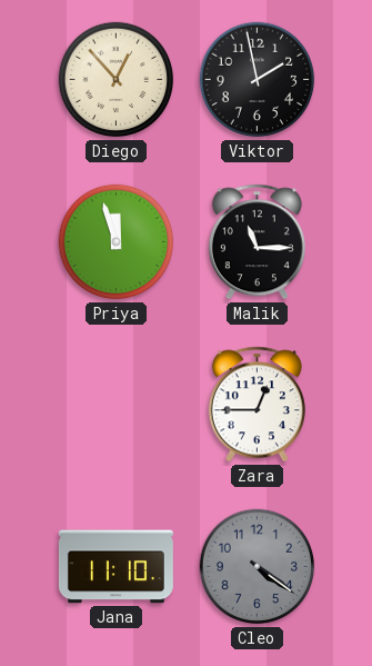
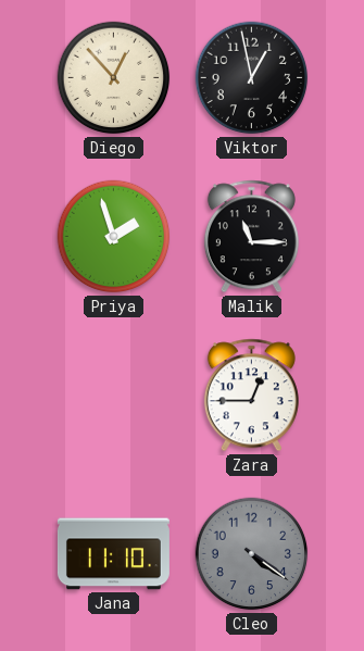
Viktor: 1:58 -> 12:58
Priya: 11:57 -> 1:57
